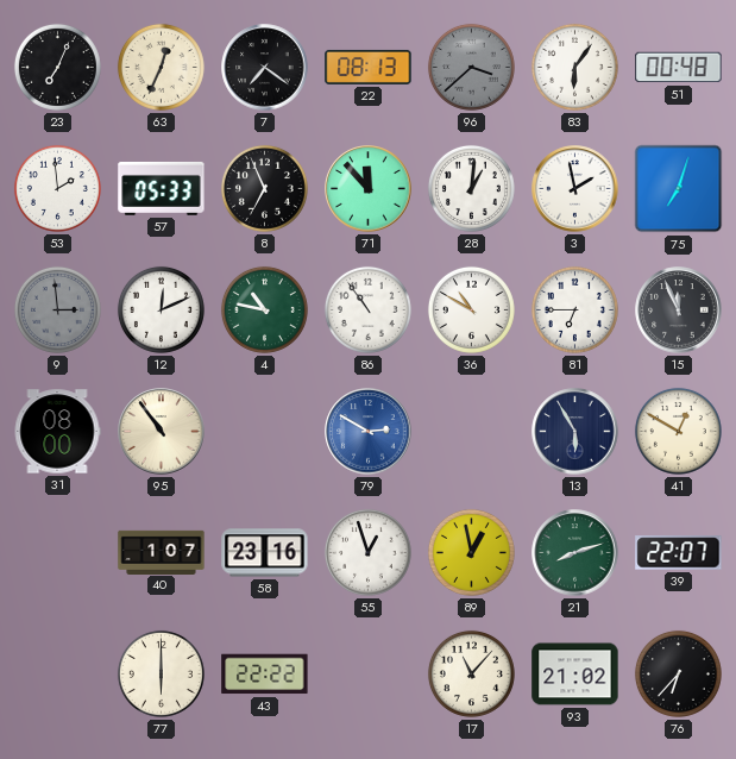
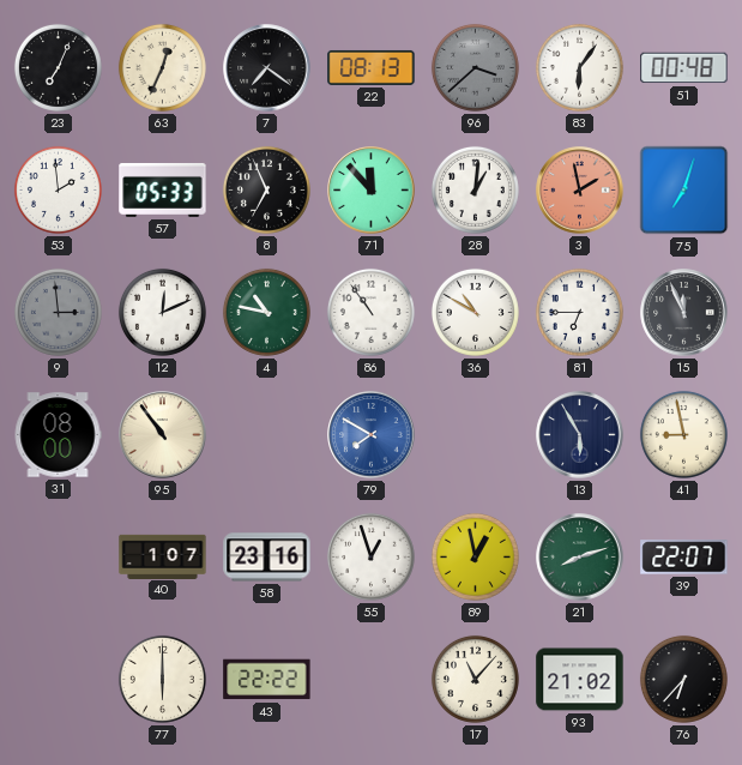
3 dial: white -> salmon
79: 2:50 -> 7:50
41: 12:50 -> 8:58
